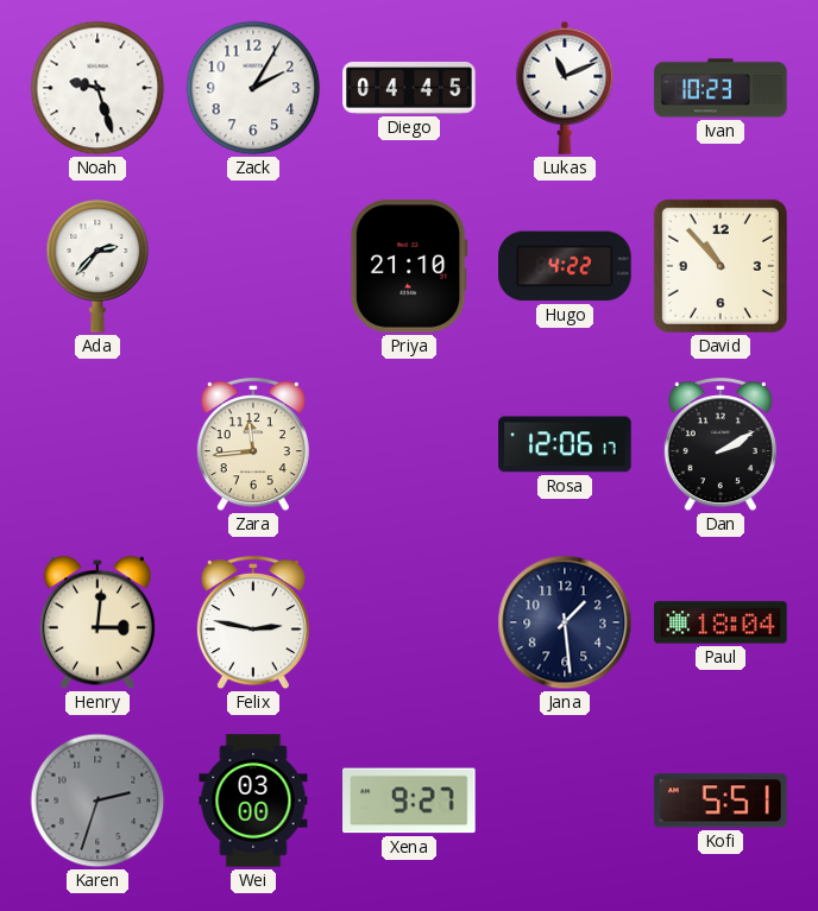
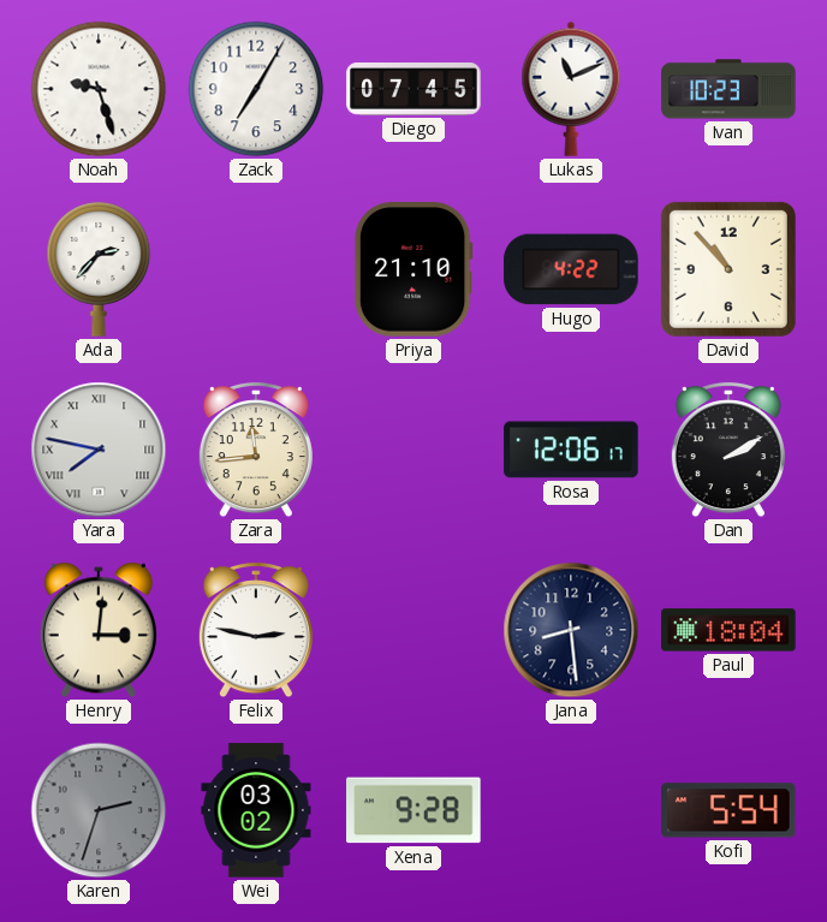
Zack: 2:05 -> 7:05
Diego: 04:45 -> 07:45
Yara: none -> 7:47
Jana: 1:29 -> 8:29
Wei: 03:00 -> 03:02
Xena: 9:27 -> 9:28
Kofi: 5:51 -> 5:54
